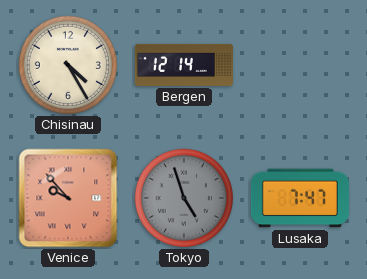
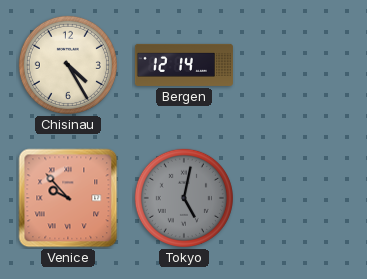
Tokyo: 4:57 -> 5:02
Lusaka: 7:47 -> none
